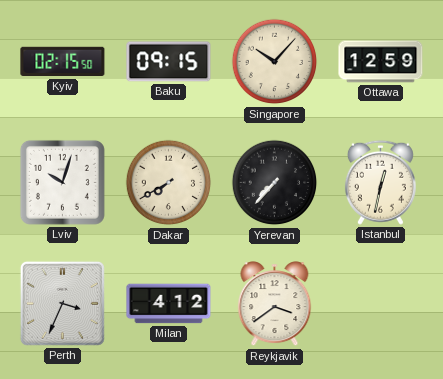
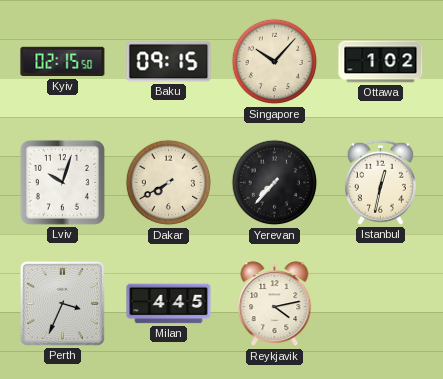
Ottawa: 12:59 -> 1:02
Milan: 4:12 -> 4:45
Reykjavik: 3:39 -> 4:13
